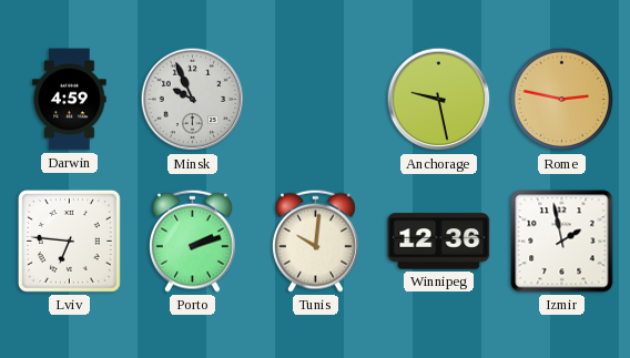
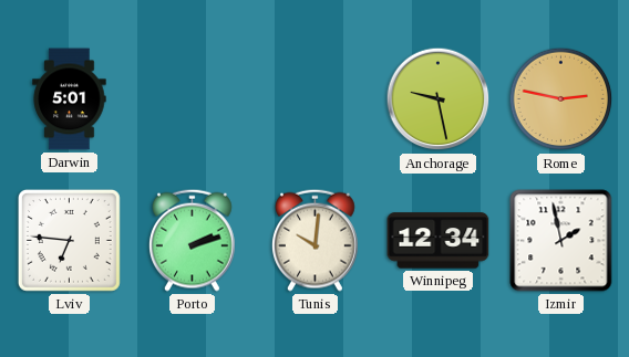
Darwin: 4:59 -> 5:01
Minsk: 9:56 -> none
Winnipeg: 12:36 -> 12:34
